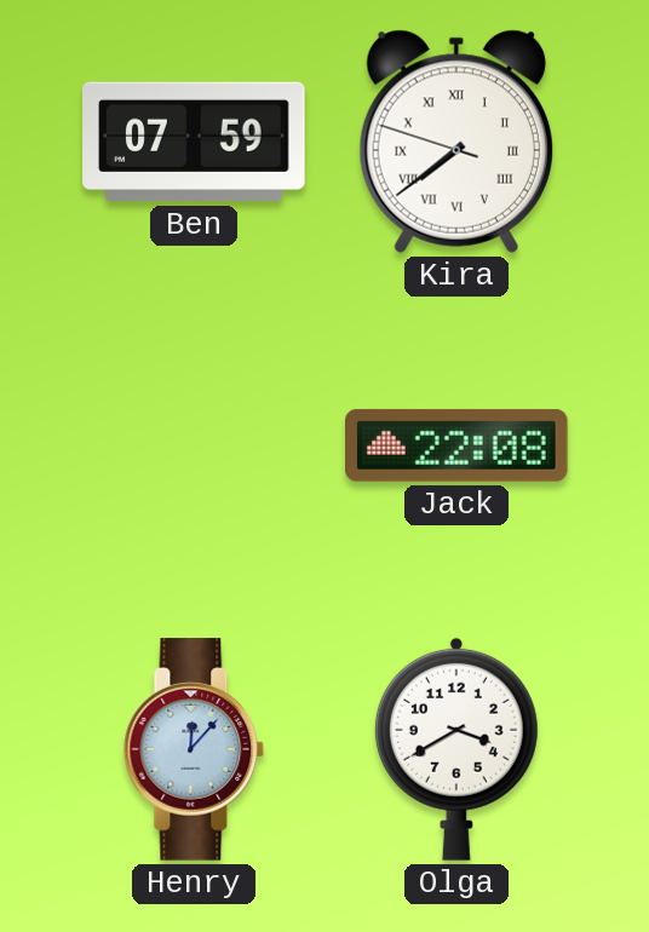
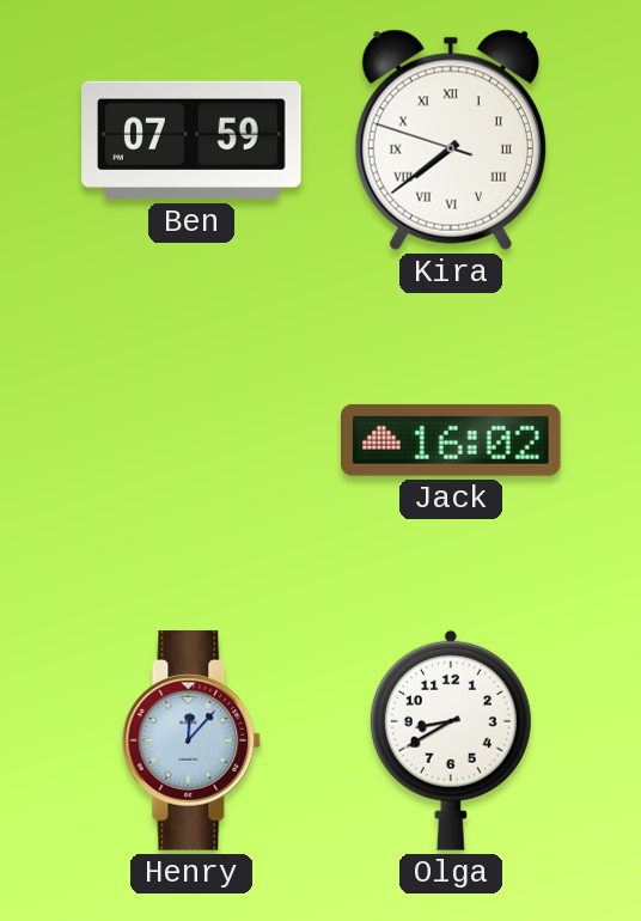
Jack: 22:08 -> 16:02
Olga: 3:40 -> 8:40
